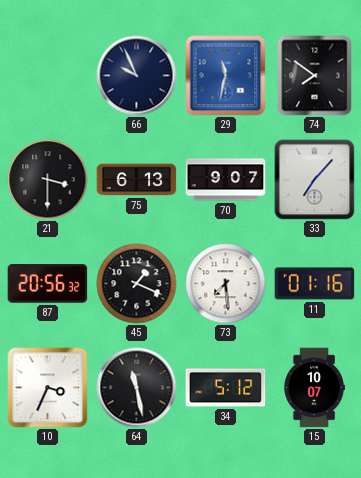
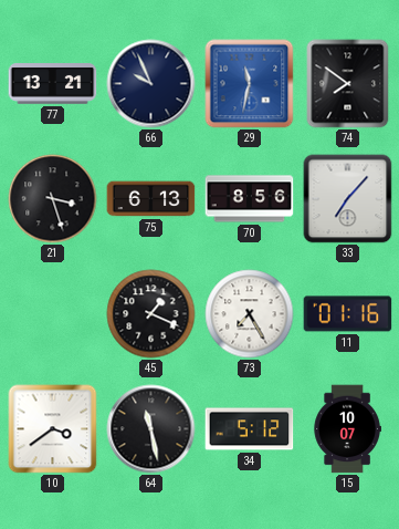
77: none -> 13:21
21: 3:30 -> 3:27
70: 9:07 -> 8:56
87: 20:56 -> none
73: 7:29 -> 7:25
10: 3:34 -> 3:39
